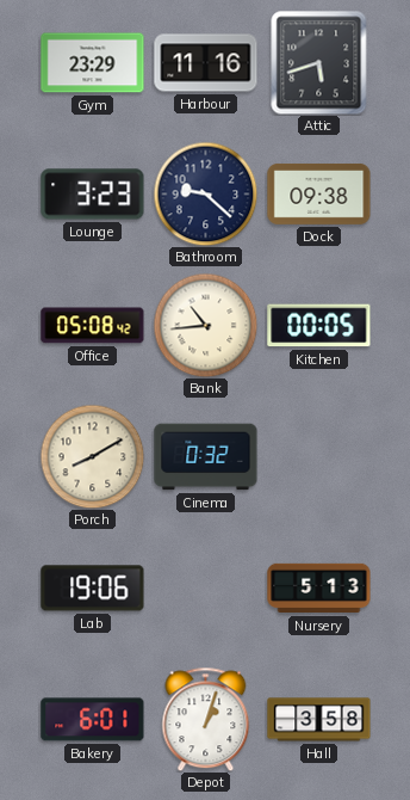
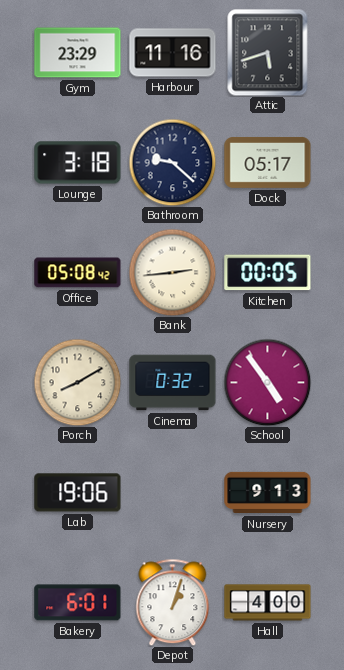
Lounge: 3:23 -> 3:18
Dock: 09:38 -> 05:17
Bank: 10:44 -> 2:44
School: none -> 4:54
Nursery: 5:13 -> 9:13
Hall: 3:58 -> 4:00
